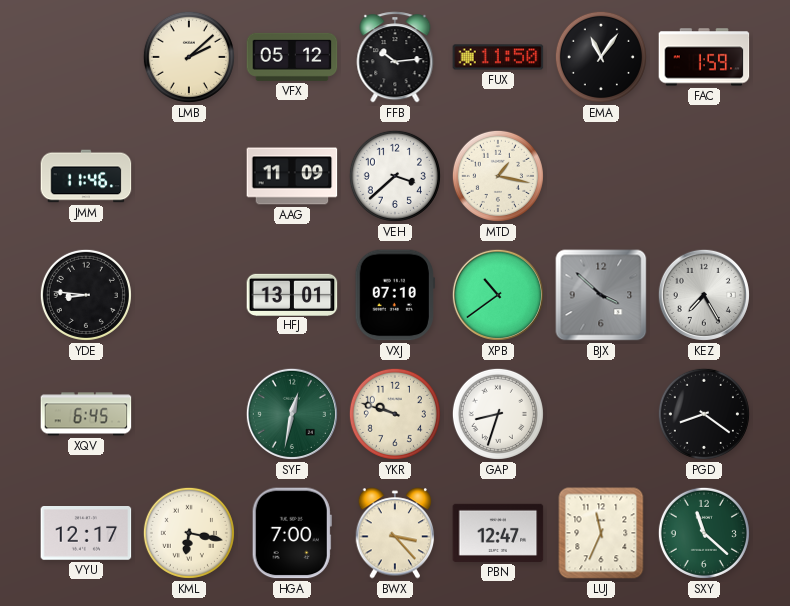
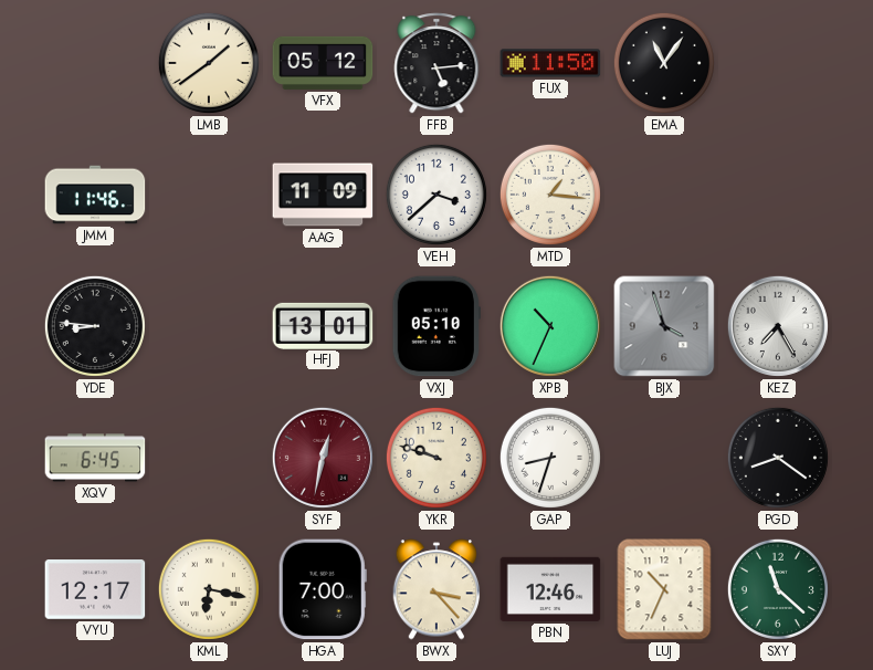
LMB: 2:08 -> 1:39
FFB: 10:14 -> 5:14
FAC: 1:59 -> none
MTD: 1:17 -> 1:16
VXJ: 07:10 -> 05:10
XPB: 10:39 -> 10:34
BJX: 3:52 -> 3:57
SYF dial: green -> burgundy
PBN: 12:47 -> 12:46
LUJ: 11:34 -> 10:34
